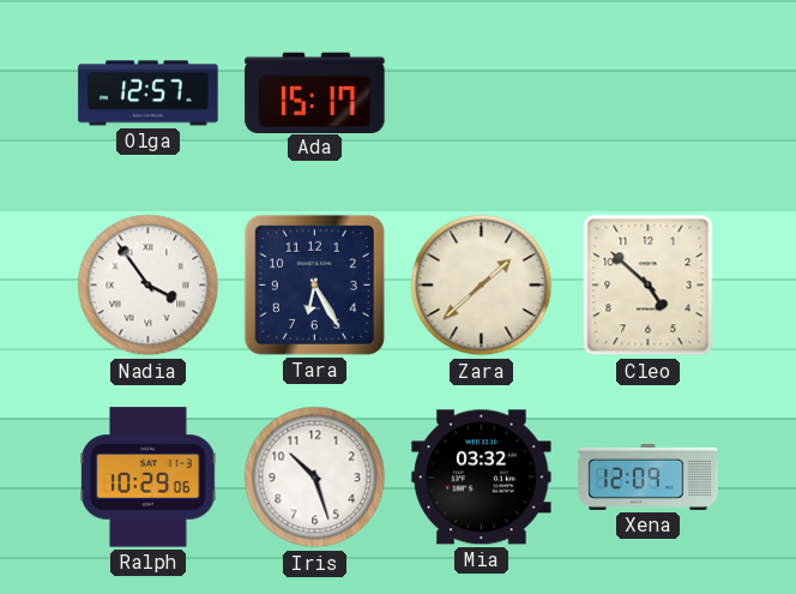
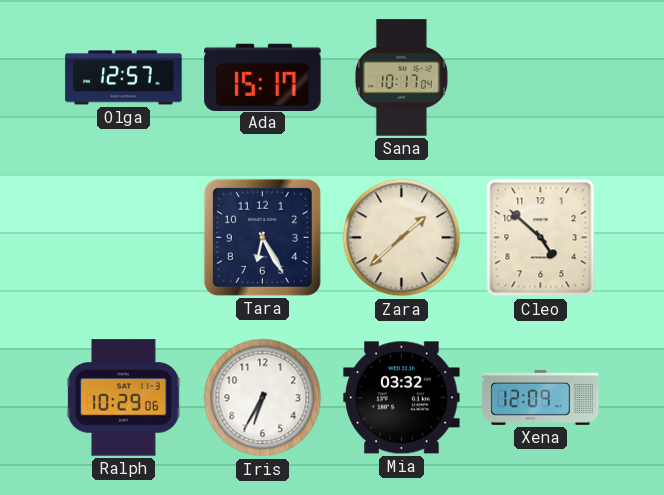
Sana: none -> 10:17
Nadia: 3:54 -> none
Iris: 10:27 -> 6:35
